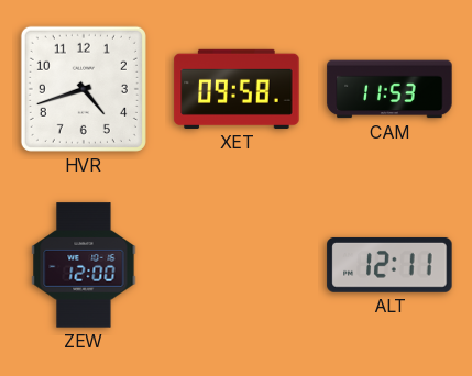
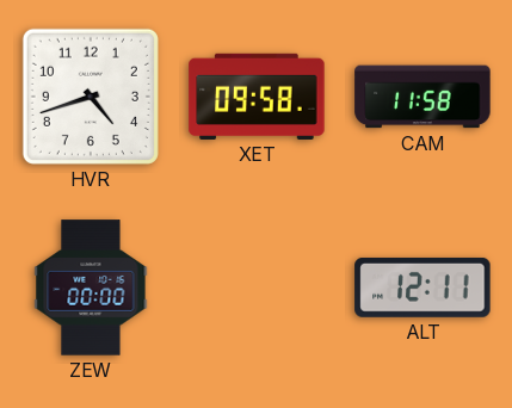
CAM: 11:53 -> 11:58
ZEW: 12:00 -> 00:00
